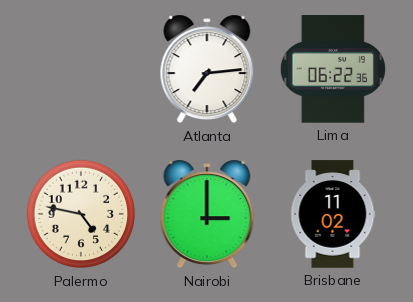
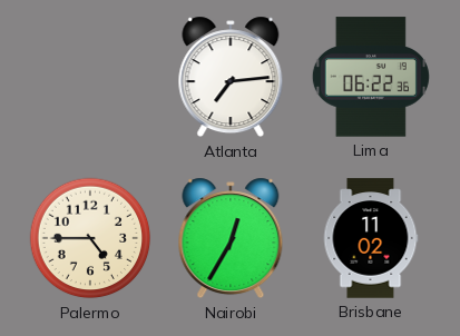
Palermo: 4:47 -> 4:45
Nairobi: 3:00 -> 12:35
